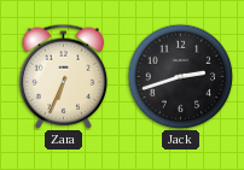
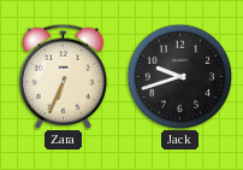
Jack: 2:42 -> 9:42
